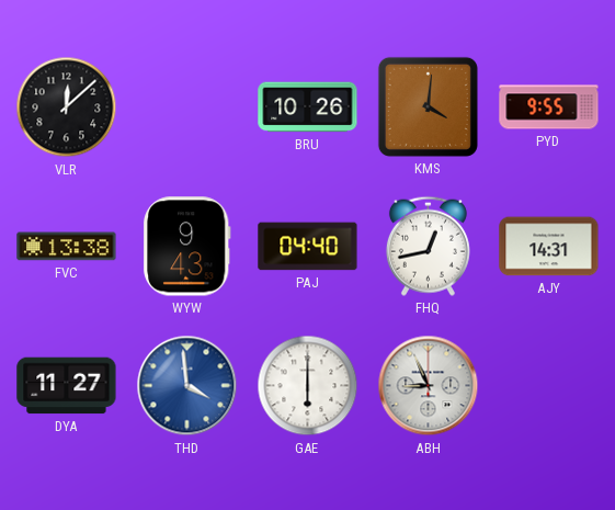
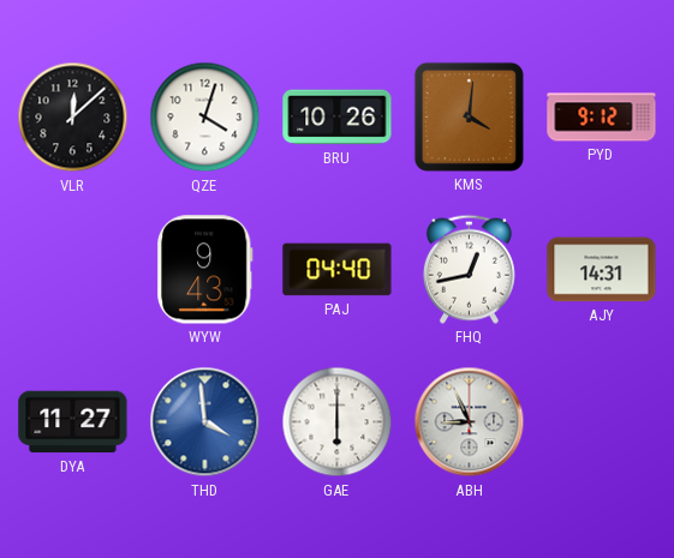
QZE: none -> 4:03
PYD: 9:55 -> 9:12
FVC: 13:38 -> none
